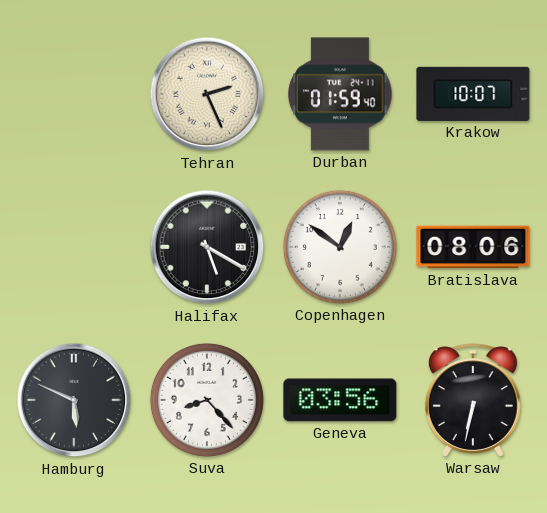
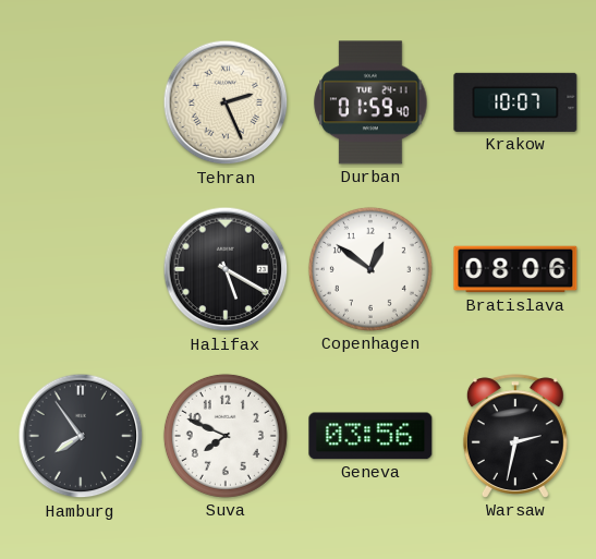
Hamburg: 5:49 -> 7:54
Suva: 8:23 -> 7:49
Warsaw: 6:32 -> 2:32
